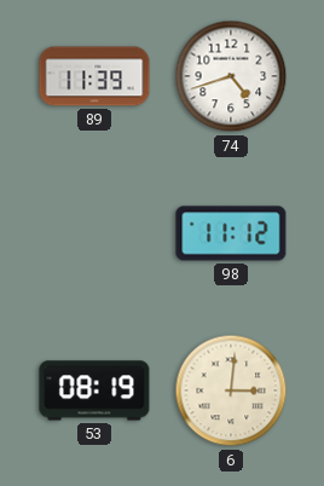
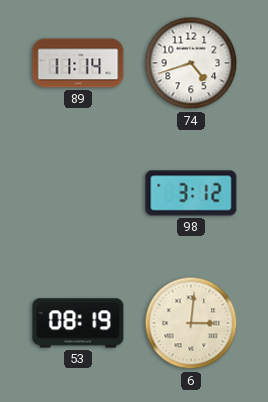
89: 11:39 -> 11:14
98: 11:12 -> 3:12
